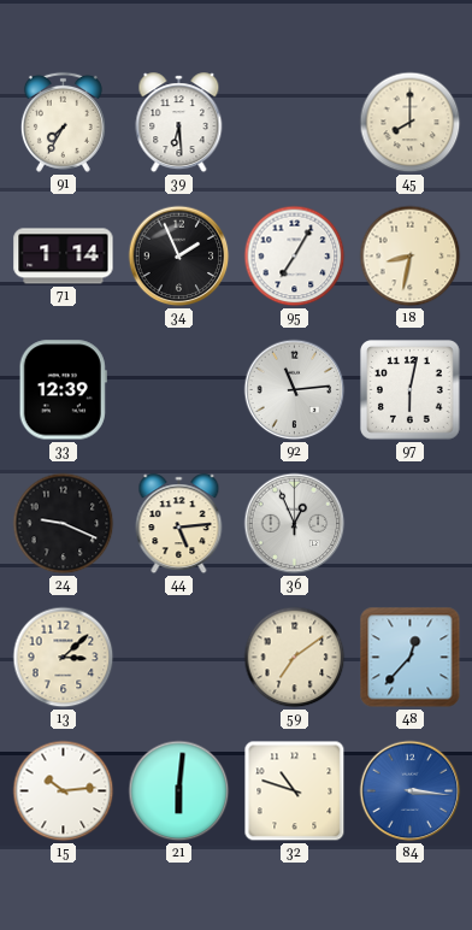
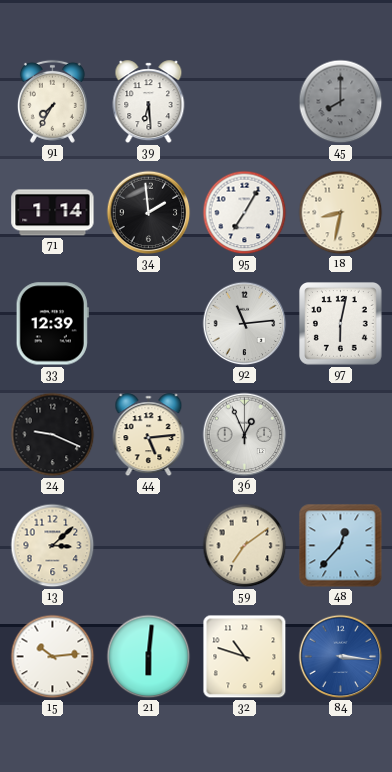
45 dial: cream -> grey
34: 1:56 -> 1:59
